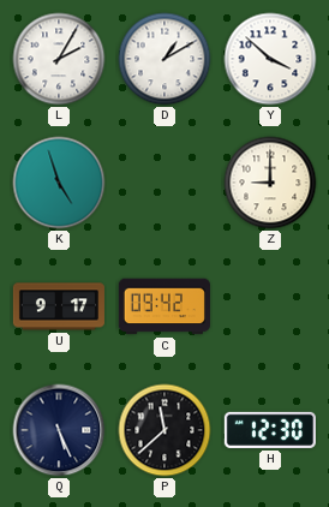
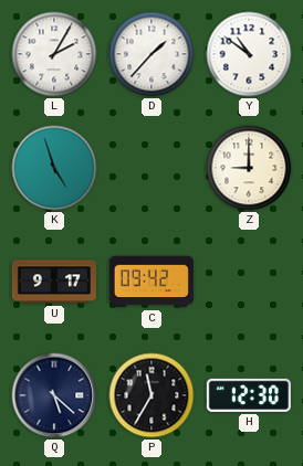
D: 1:10 -> 1:37
Y: 3:52 -> 10:51
Q: 5:26 -> 5:22
P: 11:38 -> 11:35
